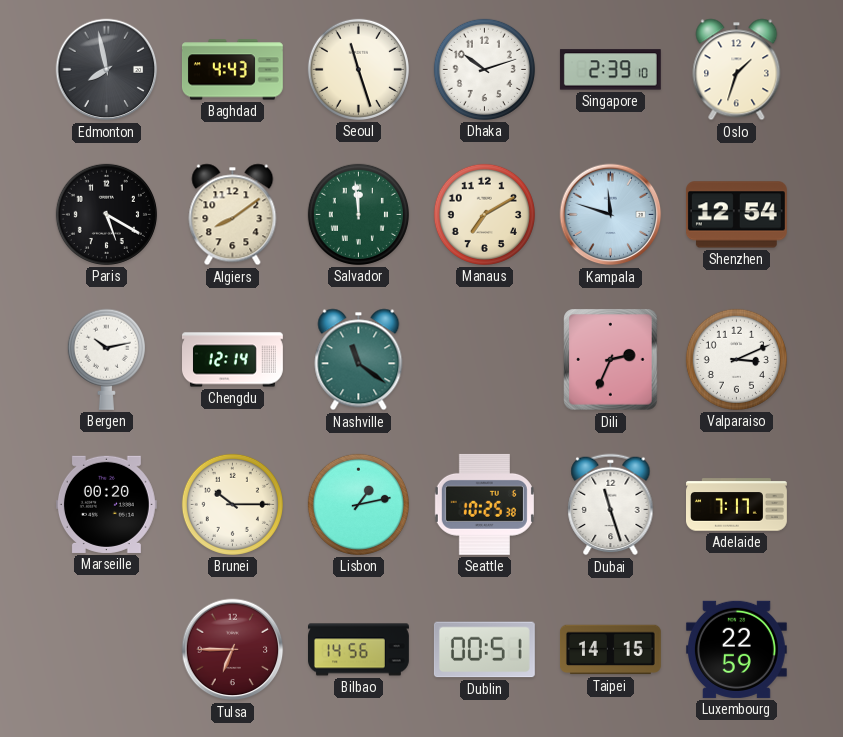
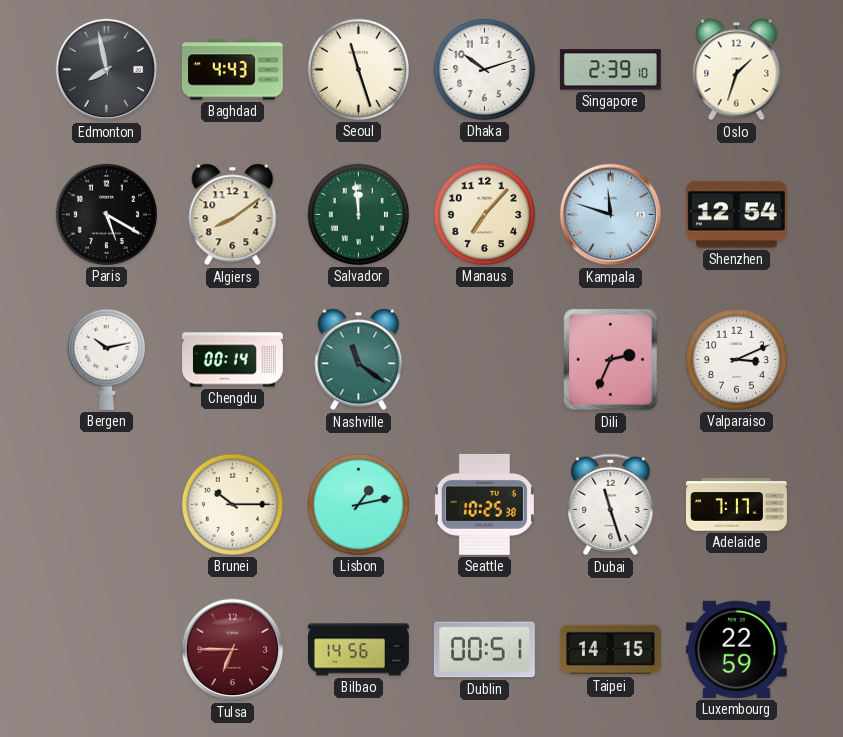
Manaus: 7:10 -> 7:07
Chengdu: 12:14 -> 00:14
Marseille: 00:20 -> none
